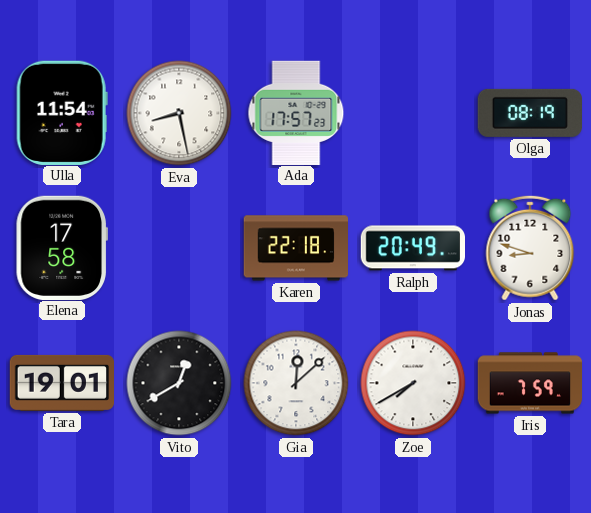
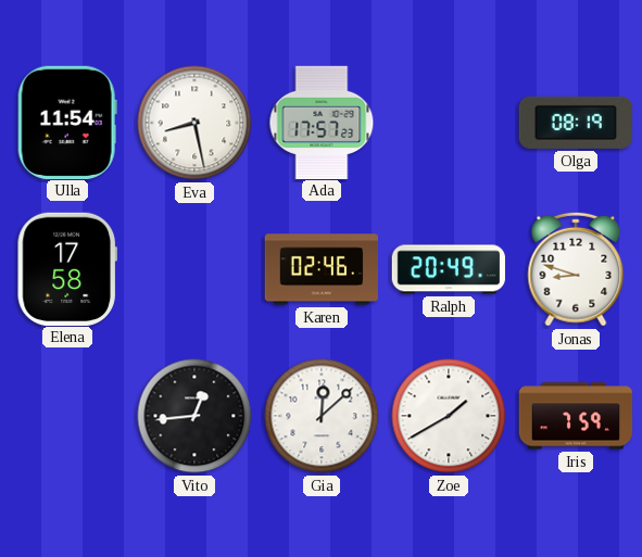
Karen: 22:18 -> 02:46
Tara: 19:01 -> none
Vito: 12:40 -> 12:44
Zoe: 7:40 -> 1:40
